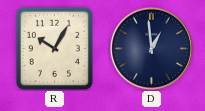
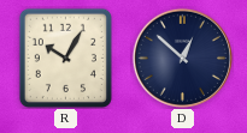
D: 12:59 -> 12:52
